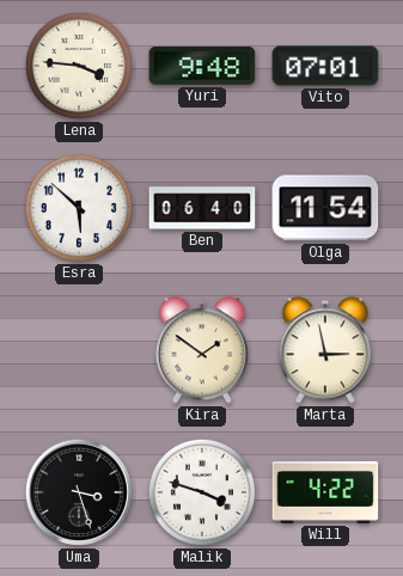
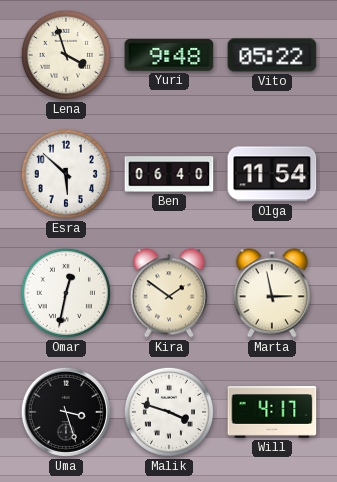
Lena: 3:46 -> 3:57
Vito: 07:01 -> 05:22
Omar: none -> 12:32
Will: 4:22 -> 4:17
